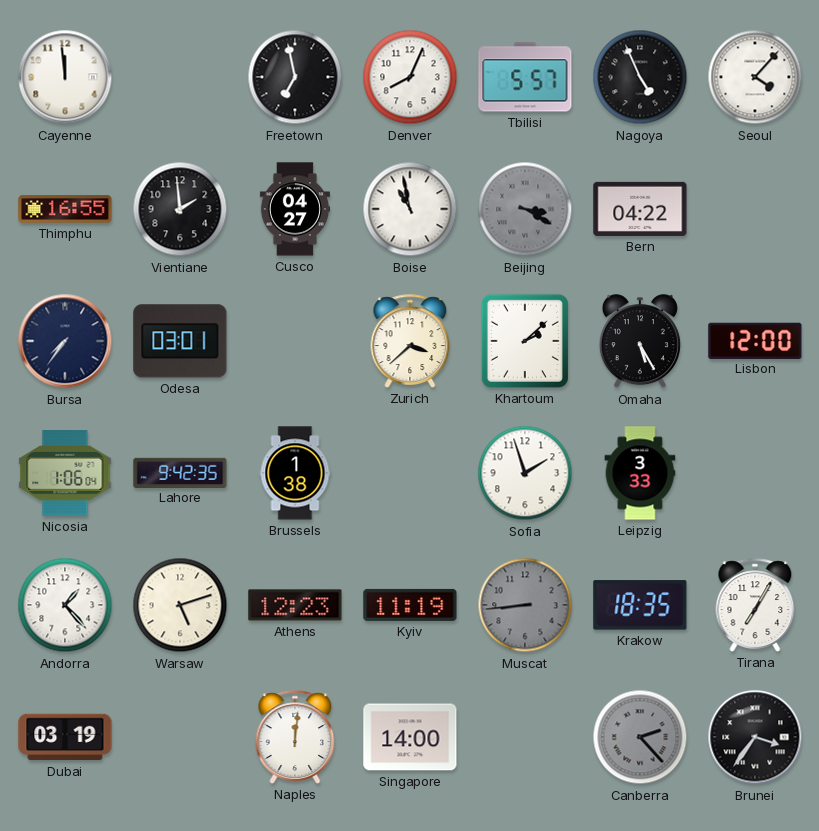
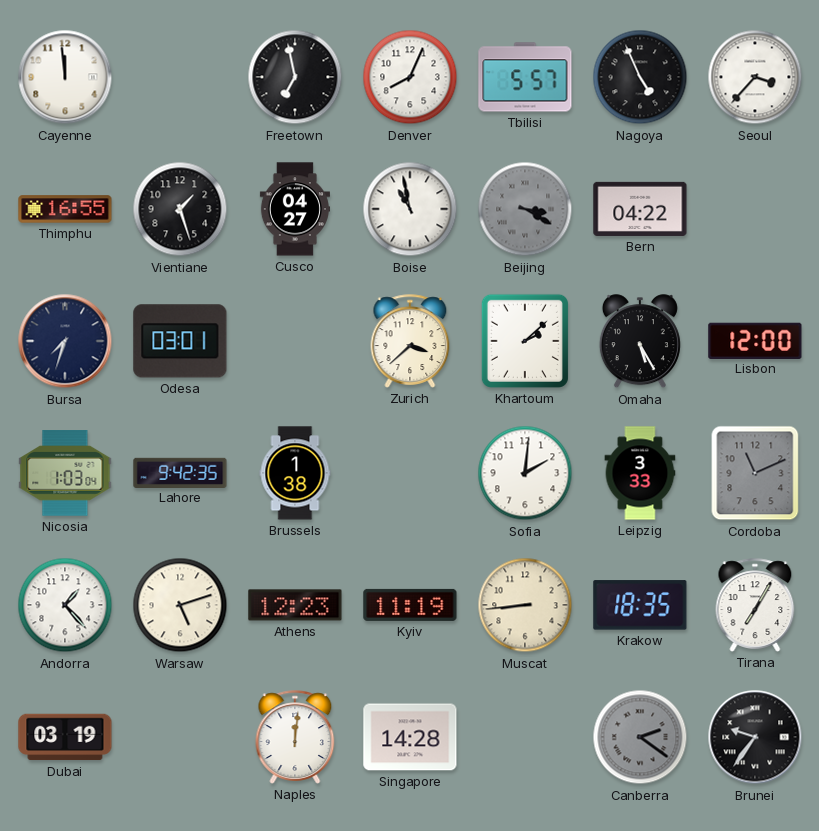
Seoul: 4:07 -> 3:37
Vientiane: 1:59 -> 1:27
Bursa: 7:36 -> 7:33
Nicosia: 1:06 -> 1:03
Sofia: 1:57 -> 2:01
Cordoba: none -> 11:11
Muscat dial: grey -> cream
Singapore: 14:00 -> 14:28
Canberra: 2:23 -> 2:21
Brunei: 3:36 -> 9:36
